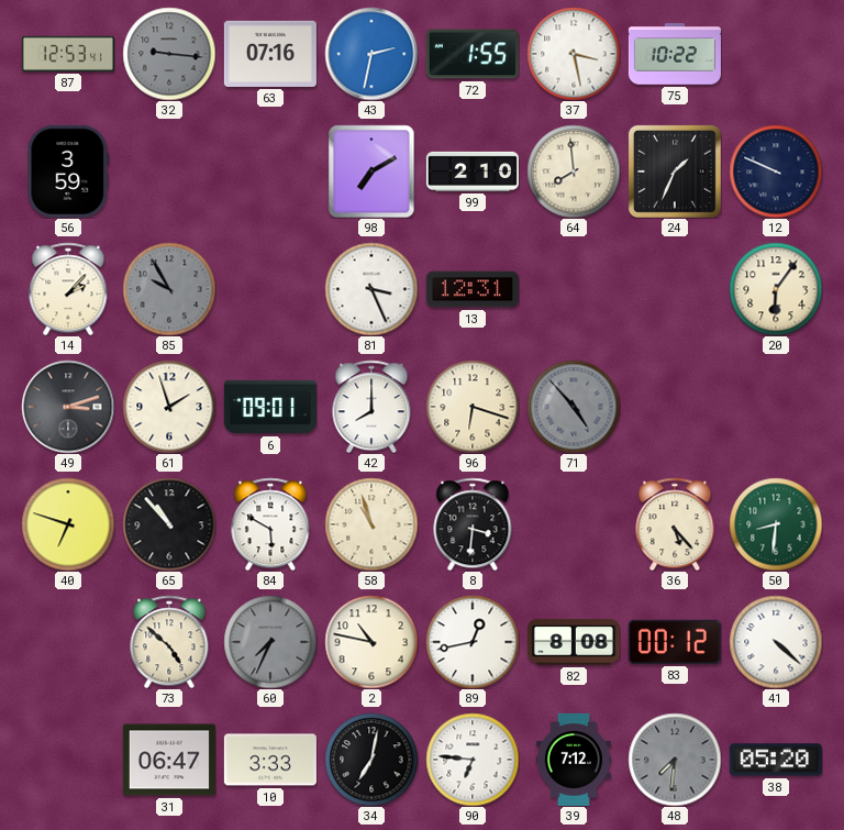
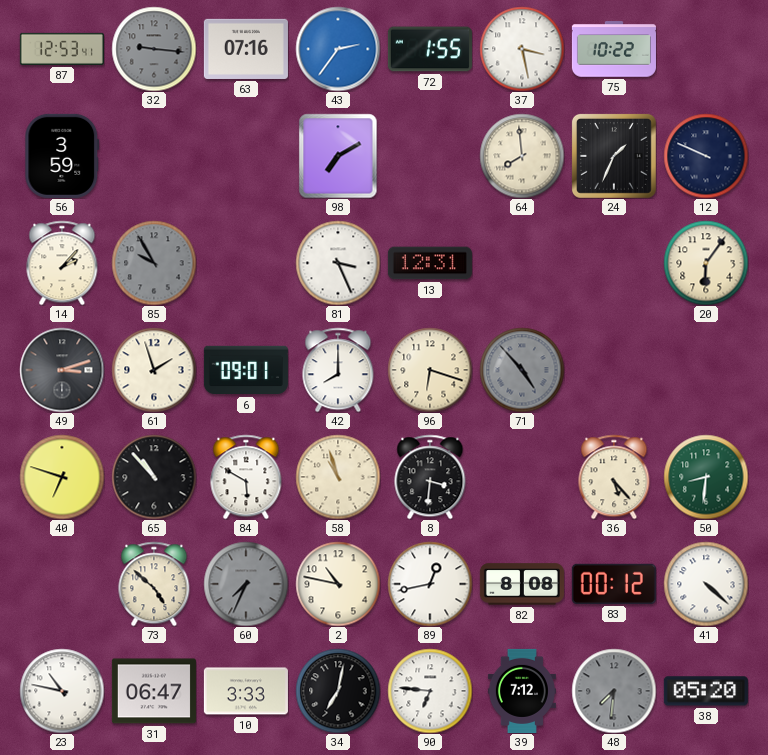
43: 2:32 -> 2:36
99: 2:10 -> none
23: none -> 10:47
